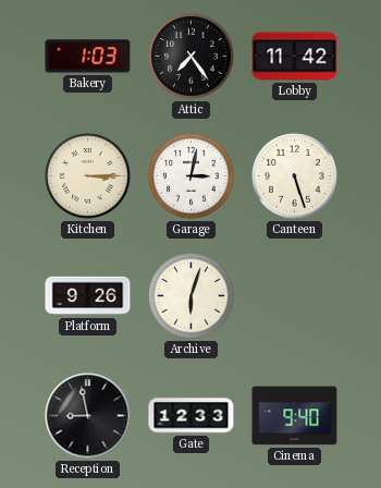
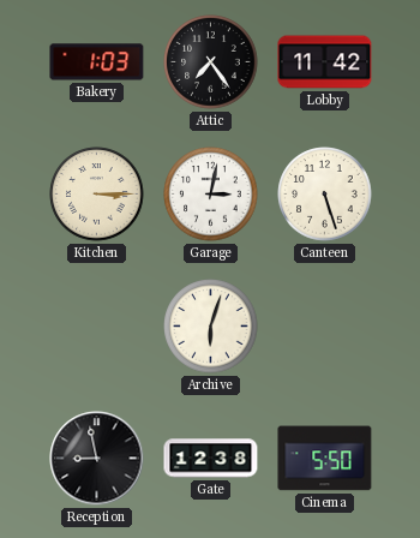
Platform: 9:26 -> none
Gate: 12:33 -> 12:38
Cinema: 9:40 -> 5:50
